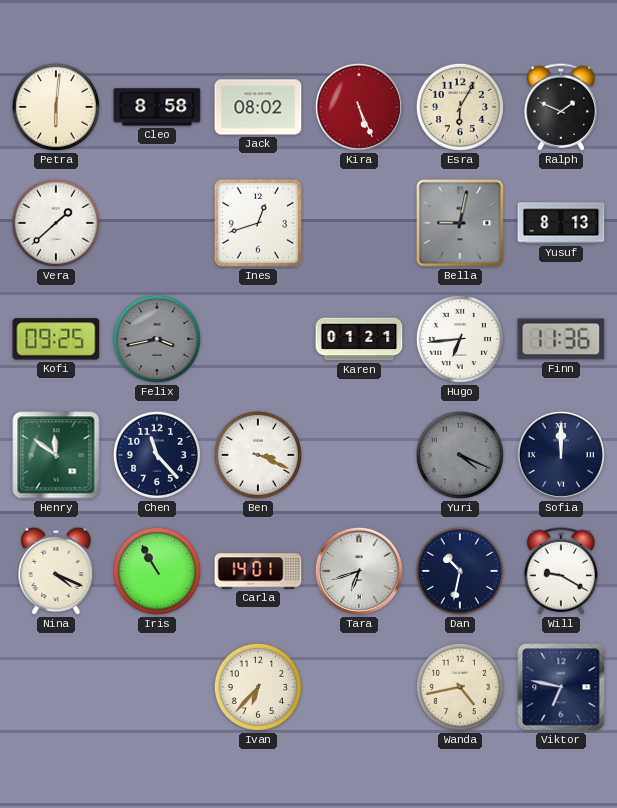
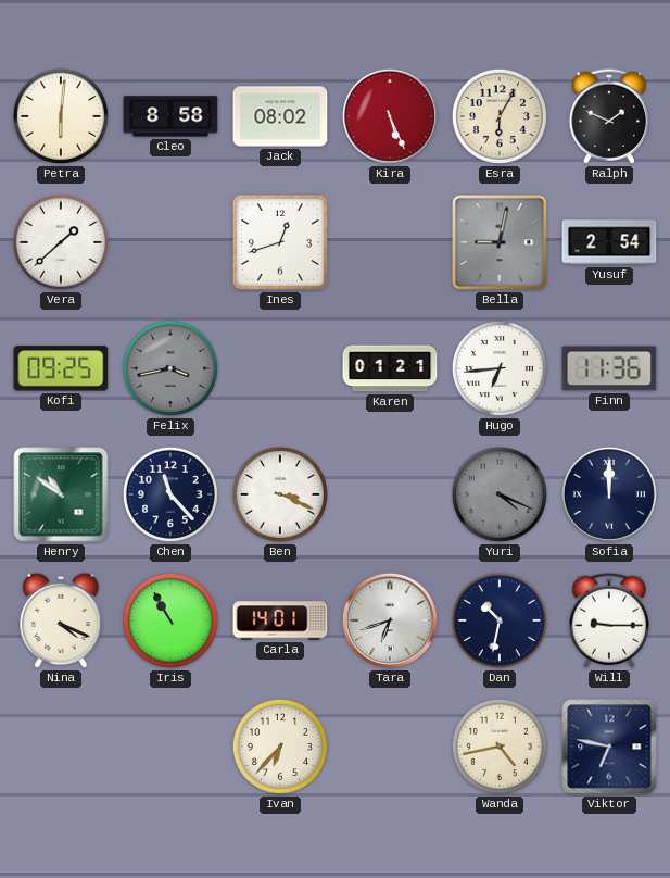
Yusuf: 8:13 -> 2:54
Henry: 11:51 -> 10:51
Will: 9:20 -> 9:15
